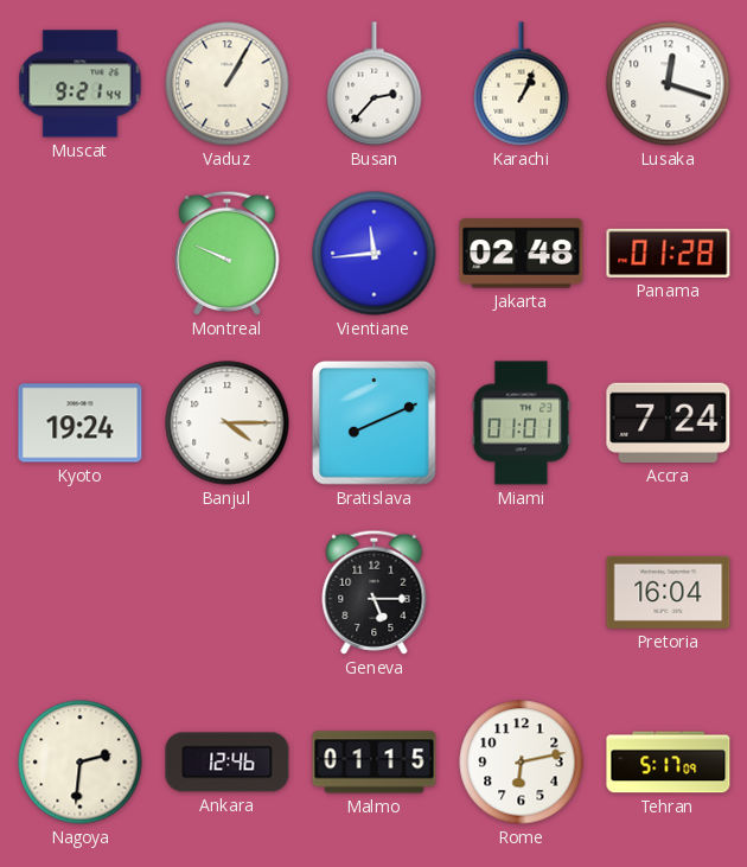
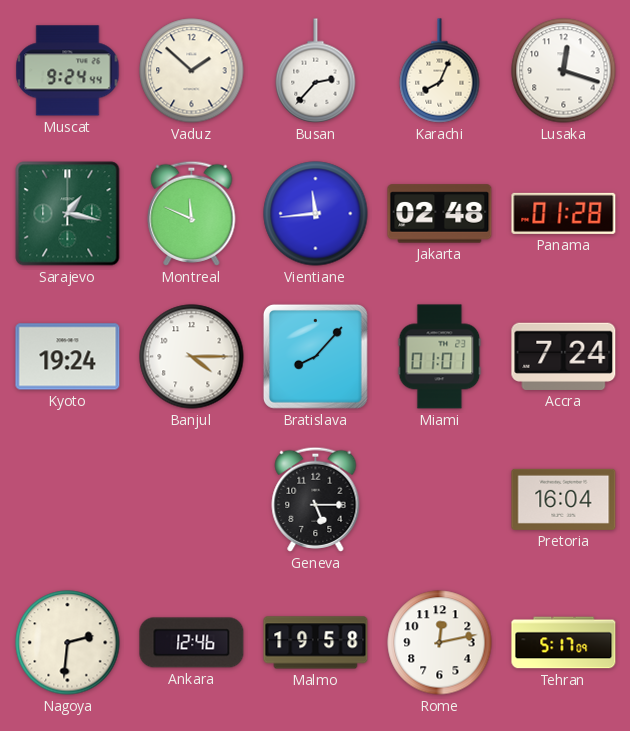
Muscat: 9:21 -> 9:24
Vaduz: 1:05 -> 1:52
Karachi: 1:04 -> 8:04
Sarajevo: none -> 1:17
Montreal: 9:49 -> 11:49
Bratislava: 8:11 -> 8:07
Malmo: 01:15 -> 19:58
Rome: 6:13 -> 12:13
